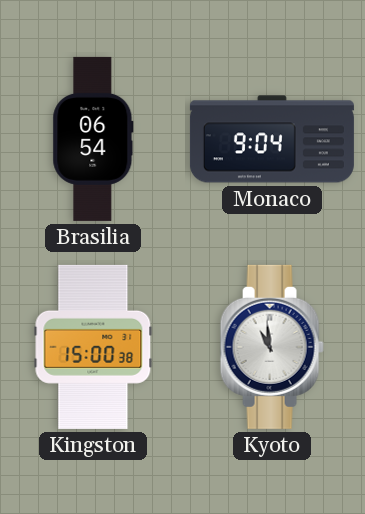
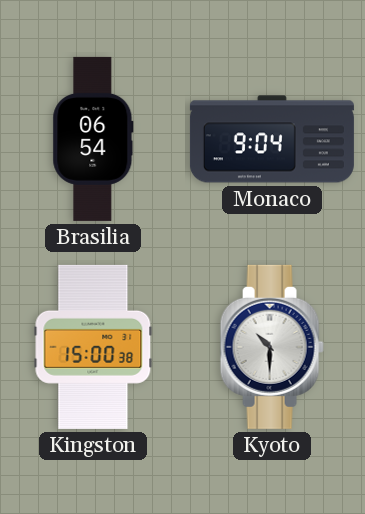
Kyoto: 10:59 -> 10:30
